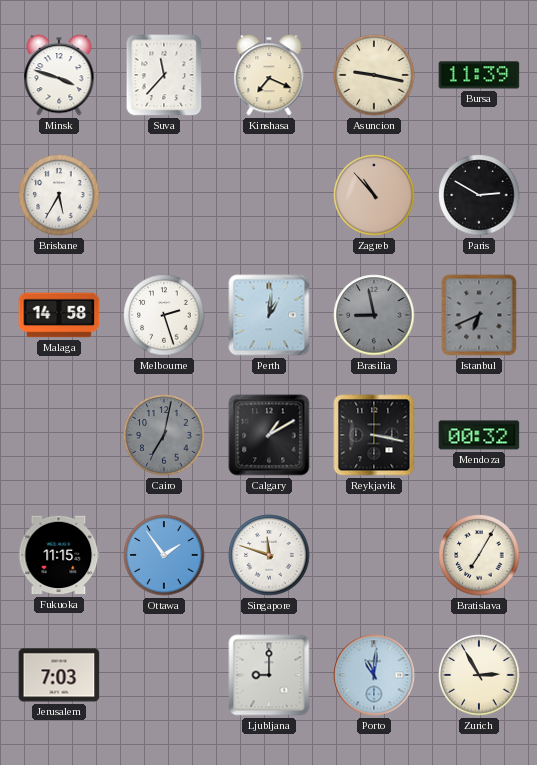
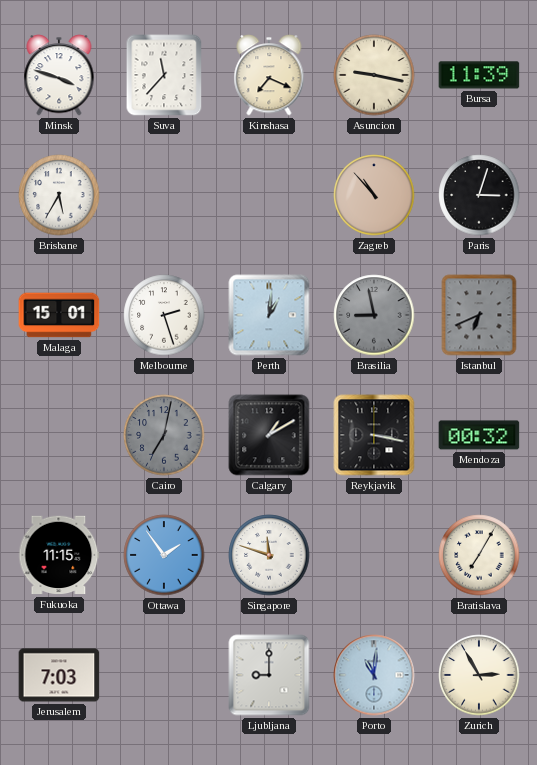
Paris: 2:50 -> 3:03
Malaga: 14:58 -> 15:01
